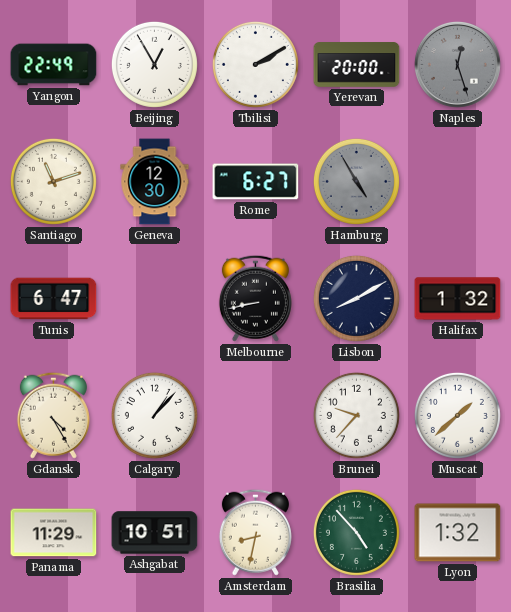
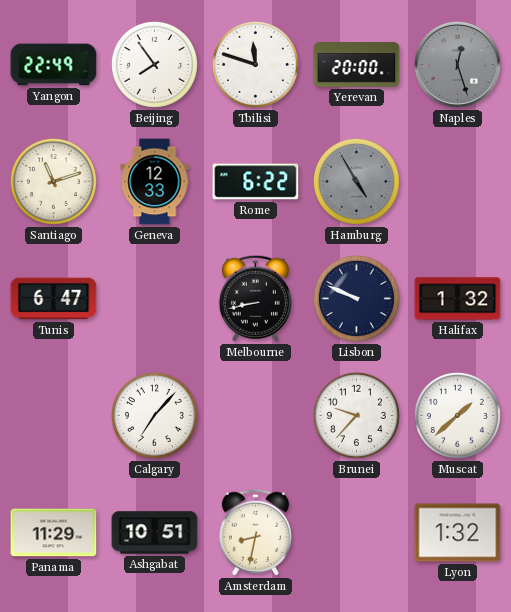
Beijing: 12:55 -> 7:54
Tbilisi: 2:10 -> 11:48
Geneva: 12:30 -> 12:33
Rome: 6:27 -> 6:22
Lisbon: 8:10 -> 9:49
Gdansk: 4:25 -> none
Calgary: 1:07 -> 7:07
Brasilia: 4:53 -> none
